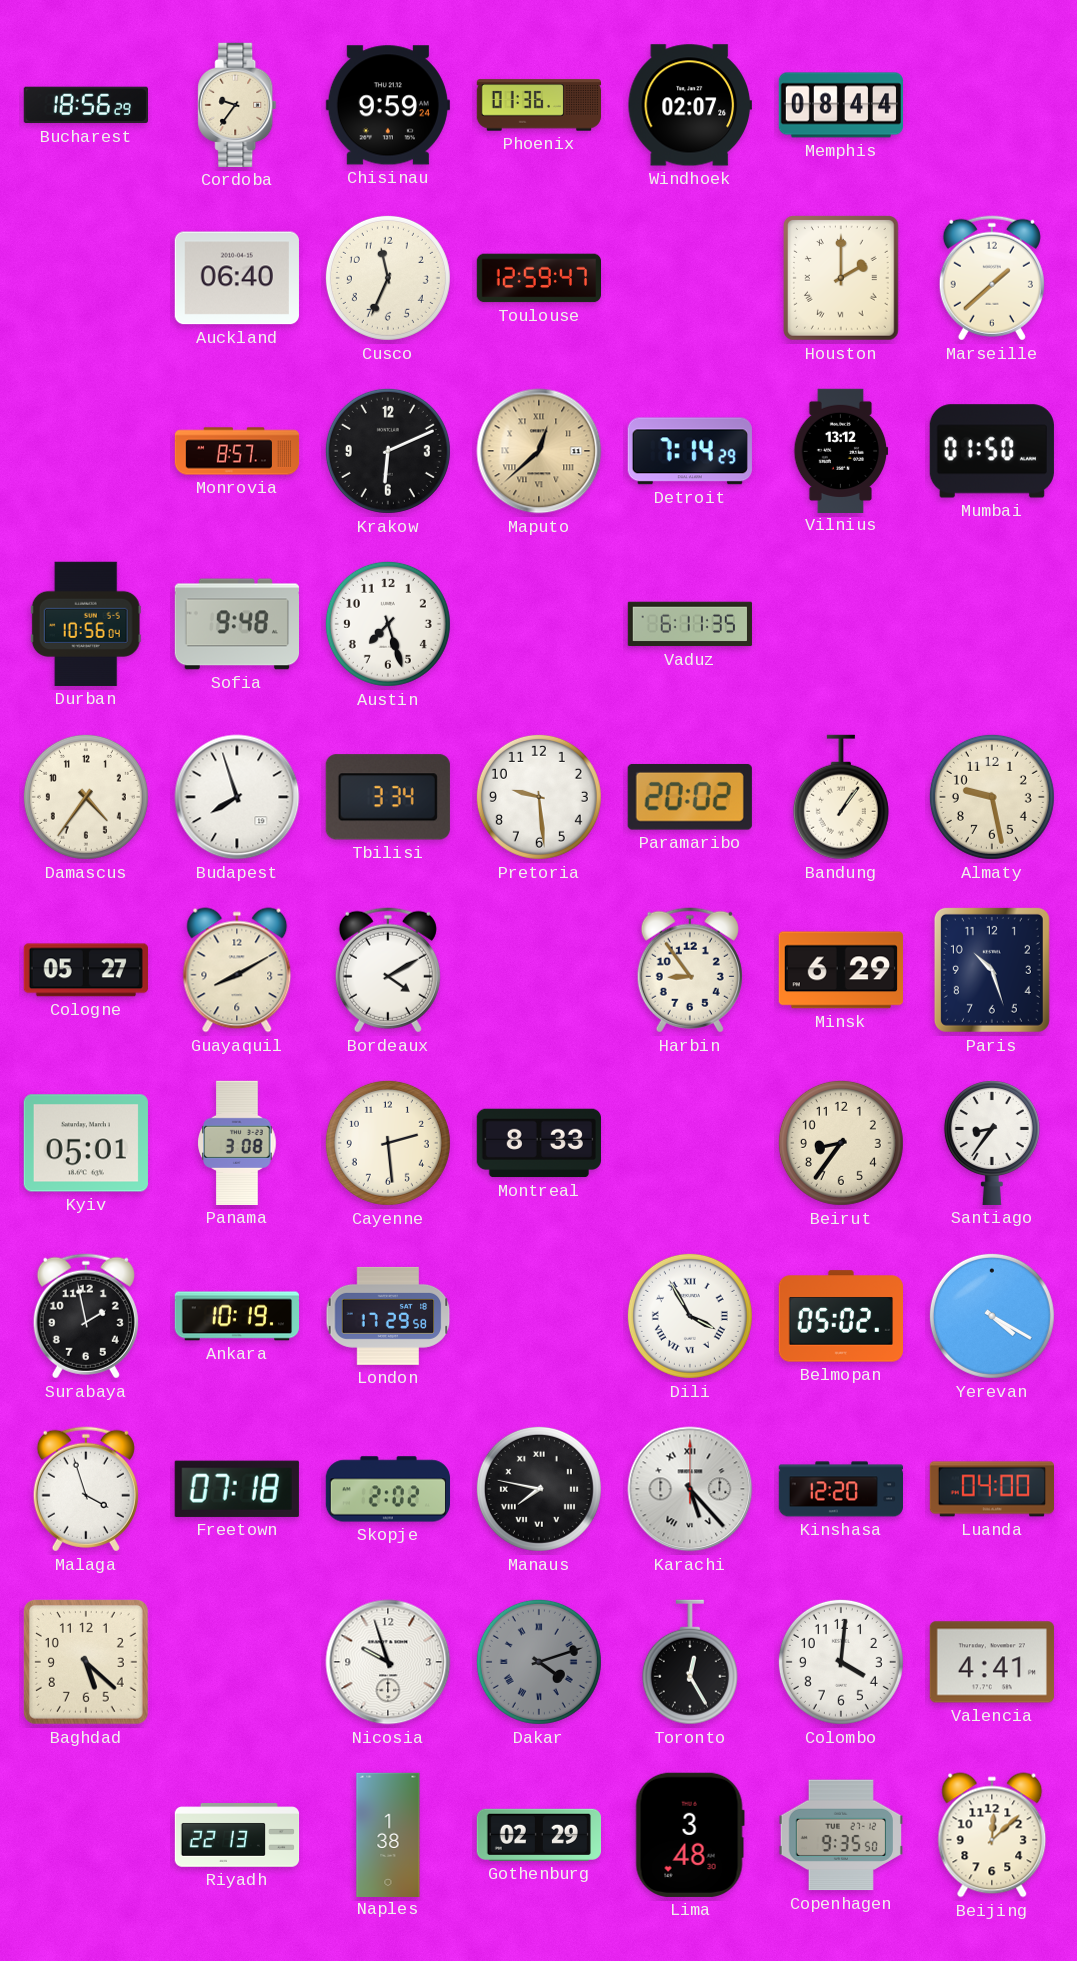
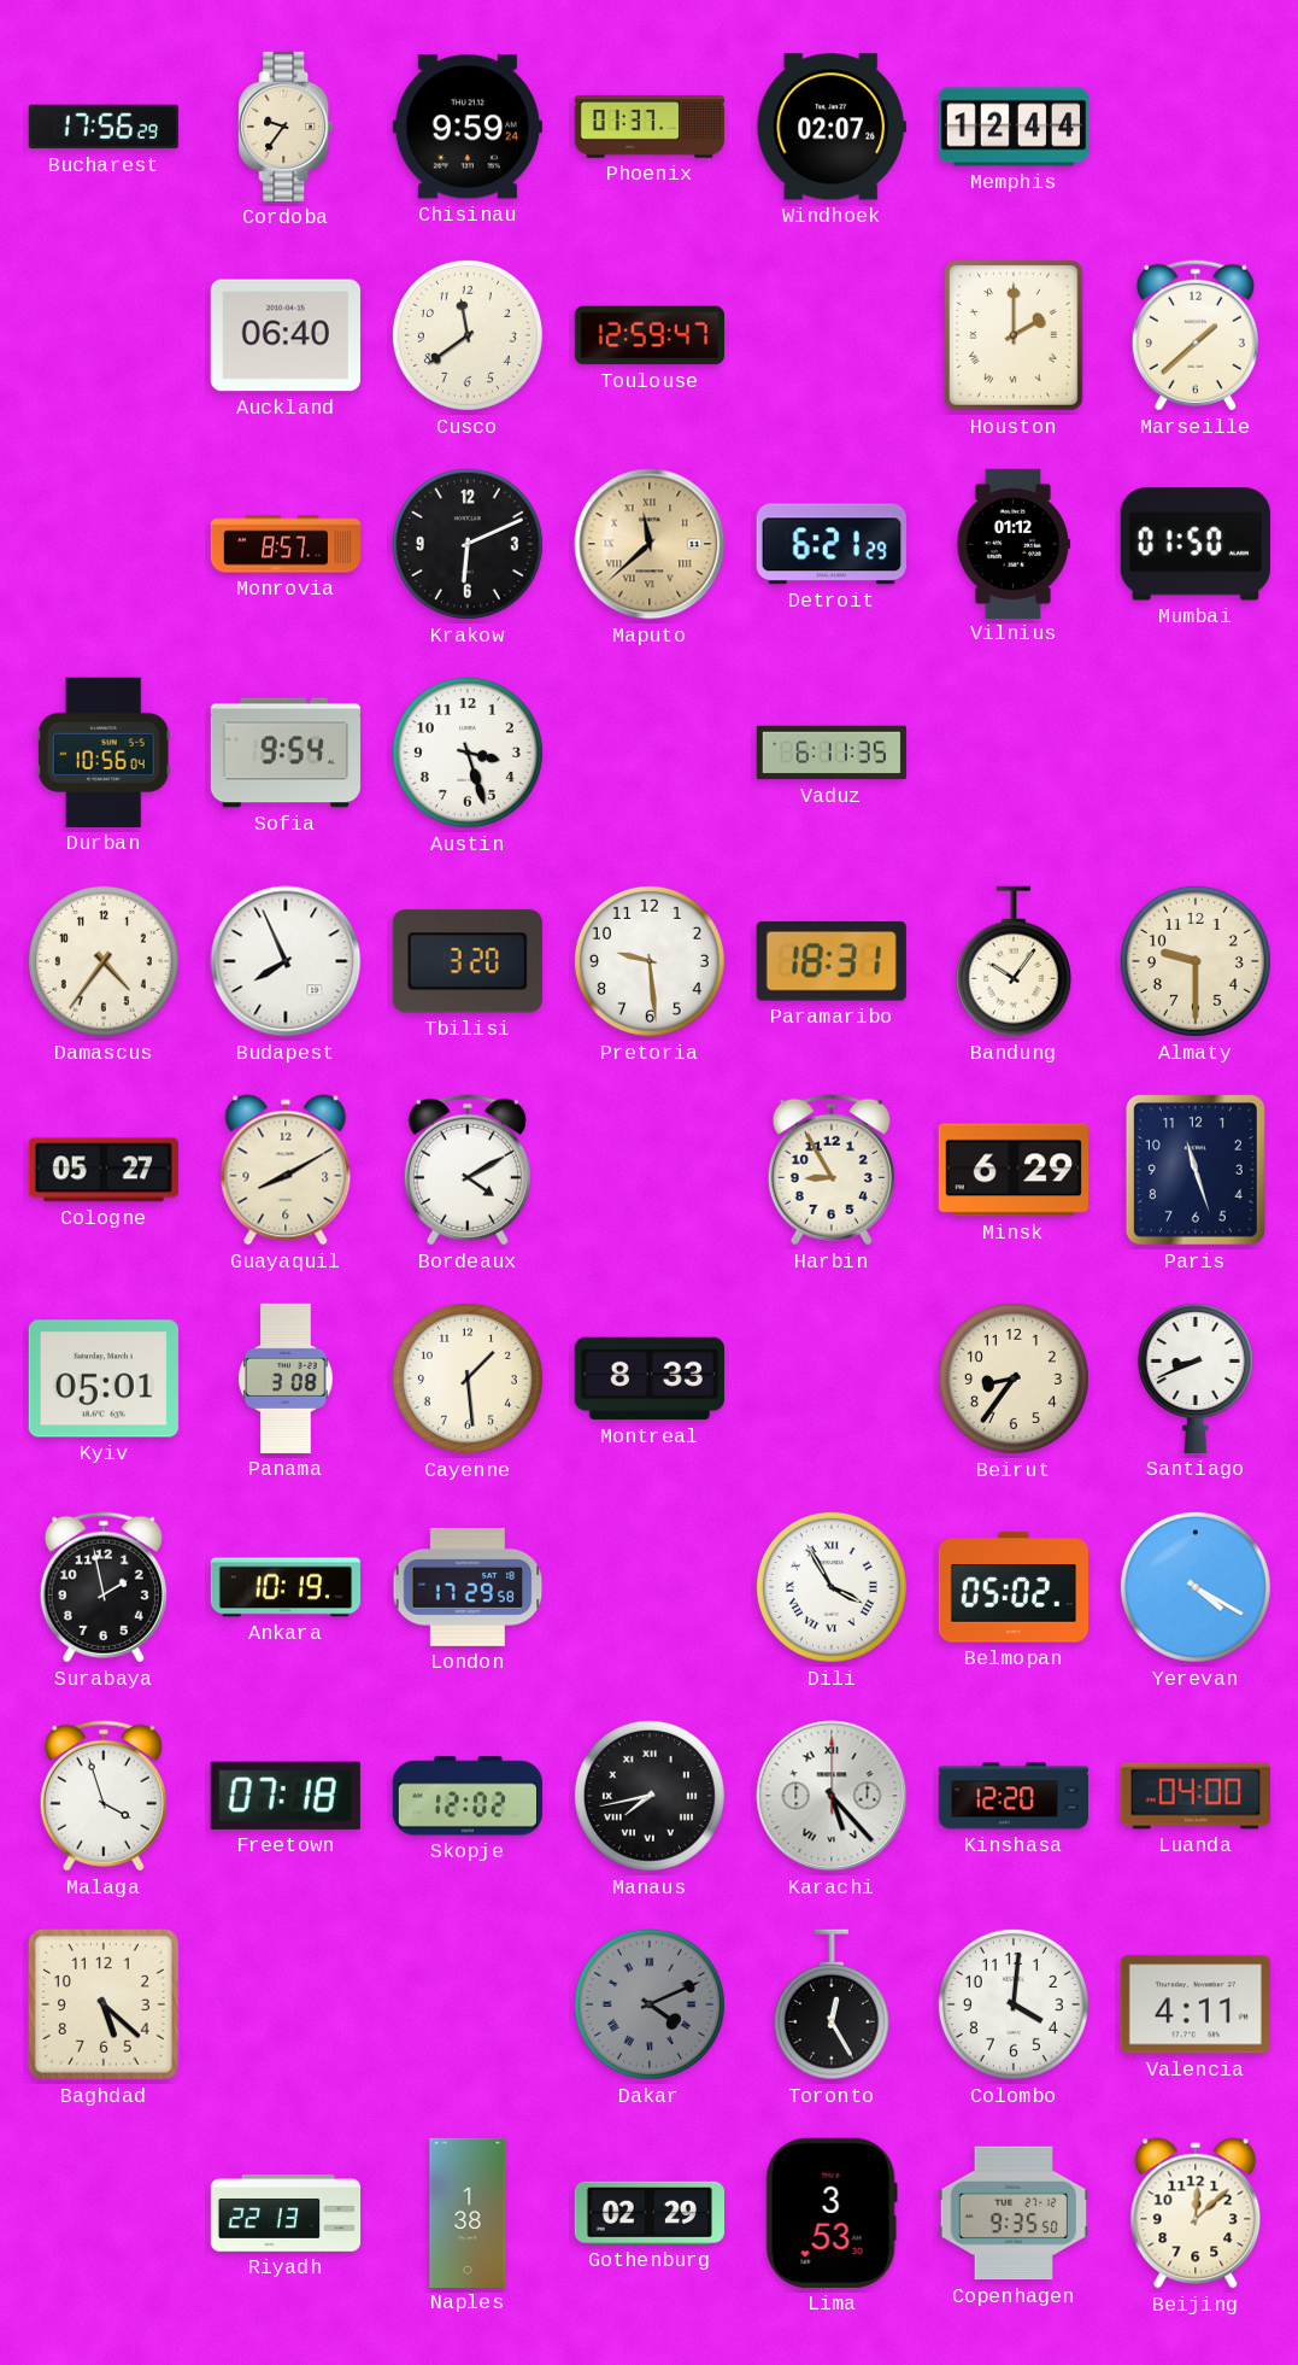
Bucharest: 18:56 -> 17:56
Phoenix: 01:36 -> 01:37
Memphis: 08:44 -> 12:44
Cusco: 11:34 -> 11:39
Maputo: 12:38 -> 11:38
Detroit: 7:14 -> 6:21
Vilnius: 13:12 -> 01:12
Sofia: 9:48 -> 9:54
Austin: 7:27 -> 3:27
Budapest: 7:57 -> 7:56
Tbilisi: 3:34 -> 3:20
Paramaribo: 20:02 -> 18:31
Bandung: 1:06 -> 10:06
Almaty: 9:28 -> 9:30
Harbin: 8:54 -> 8:55
Paris: 10:27 -> 11:27
Cayenne: 2:29 -> 1:29
Santiago: 8:36 -> 8:41
Skopje: 2:02 -> 12:02
Manaus: 7:47 -> 7:43
Nicosia: 9:57 -> none
Dakar: 4:12 -> 4:11
Valencia: 4:41 -> 4:11
Lima: 3:48 -> 3:53
